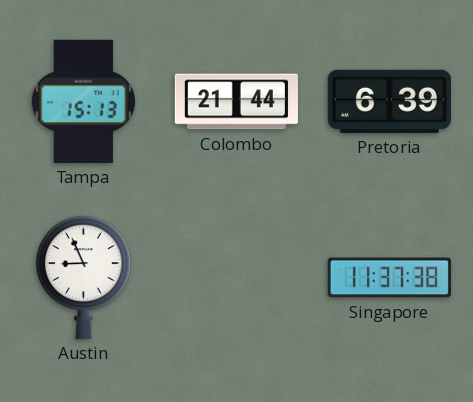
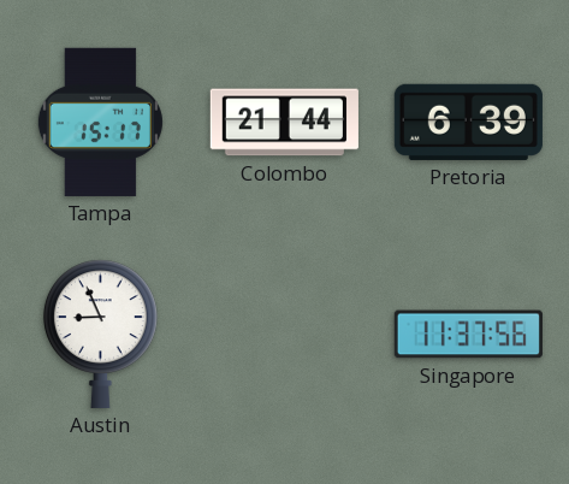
Tampa: 15:13 -> 15:17
Singapore: 11:37:38 -> 11:37:56
